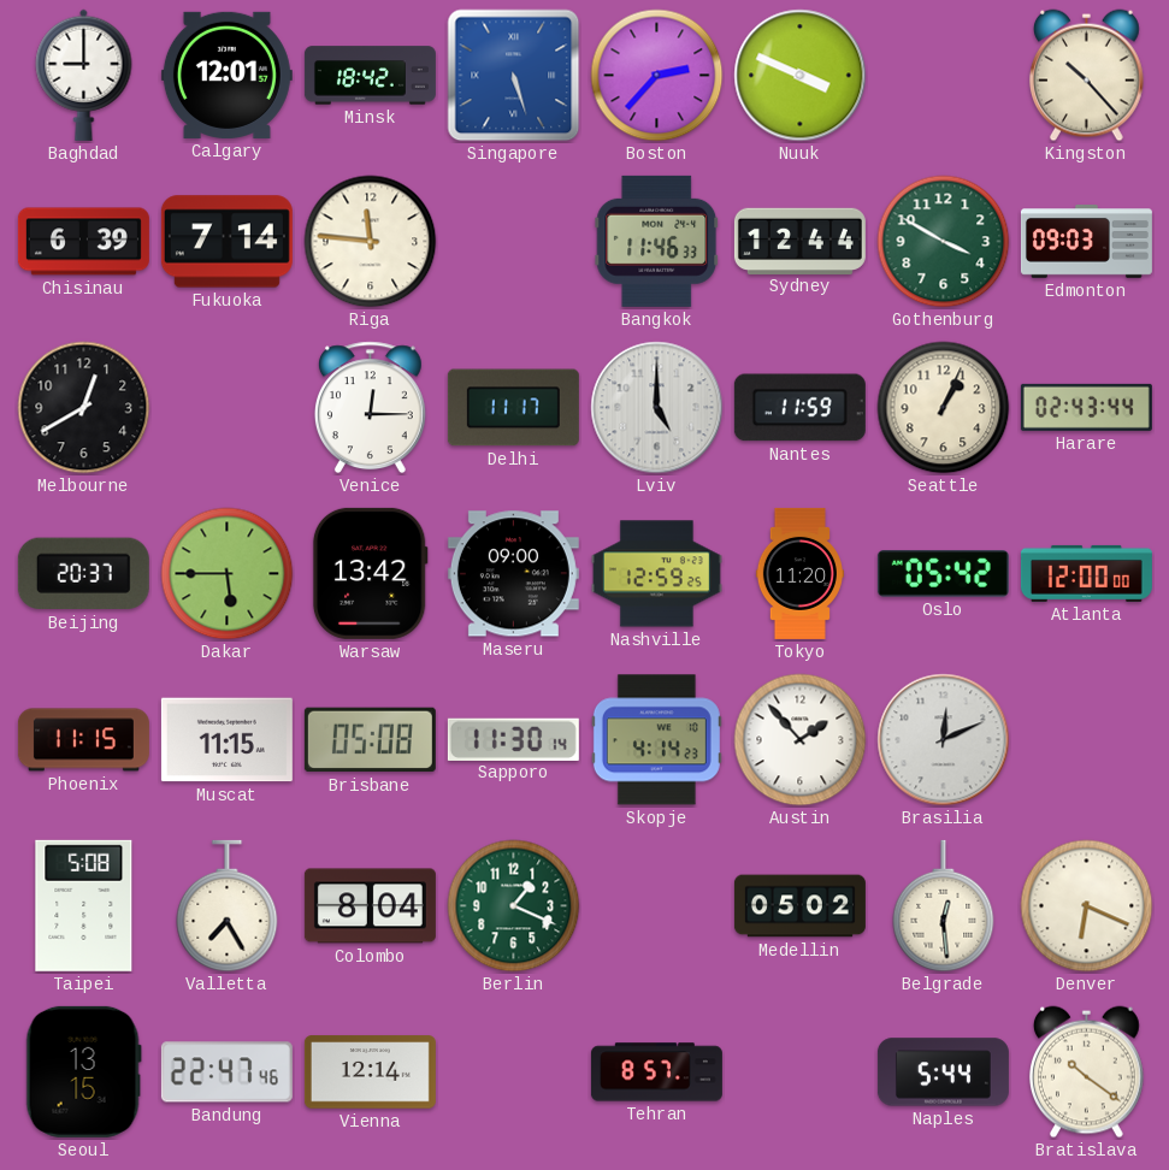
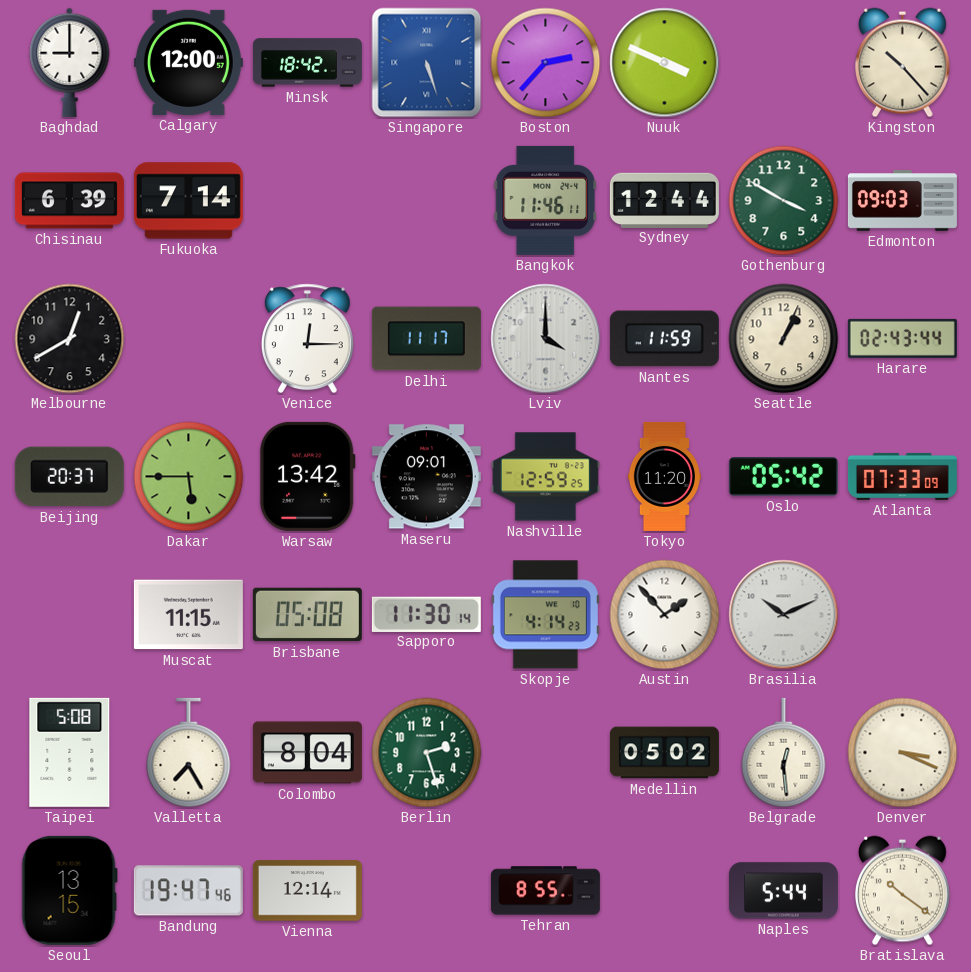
Calgary: 12:01 -> 12:00
Riga: 11:46 -> none
Bangkok: 11:46:33 -> 11:46:11
Lviv: 5:00 -> 4:00
Maseru: 09:00 -> 09:01
Atlanta: 12:00 -> 07:33
Phoenix: 11:15 -> none
Brasilia: 12:11 -> 10:11
Berlin: 1:19 -> 2:27
Denver: 6:19 -> 3:19
Bandung: 22:47 -> 19:47
Tehran: 8:57 -> 8:55
